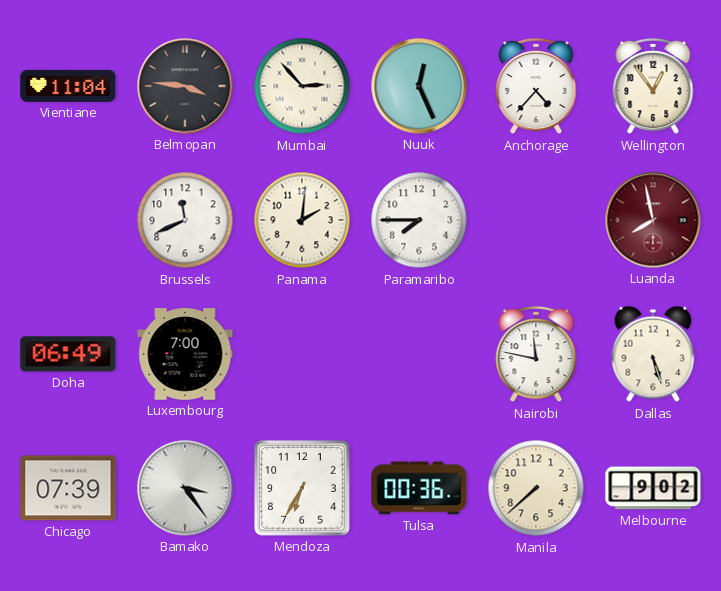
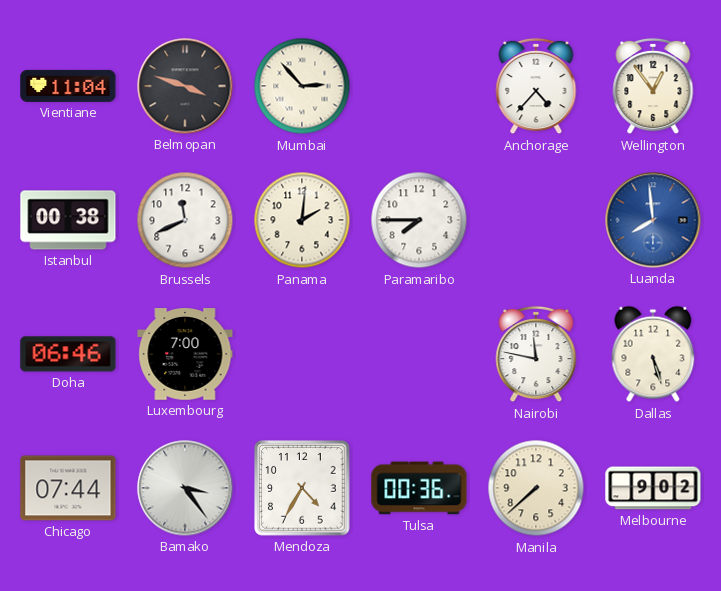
Belmopan: 3:46 -> 3:48
Nuuk: 12:26 -> none
Istanbul: none -> 00:38
Luanda: 7:58 -> 7:59
Luanda dial: burgundy -> blue
Doha: 06:49 -> 06:46
Chicago: 07:39 -> 07:44
Mendoza: 6:35 -> 4:35
